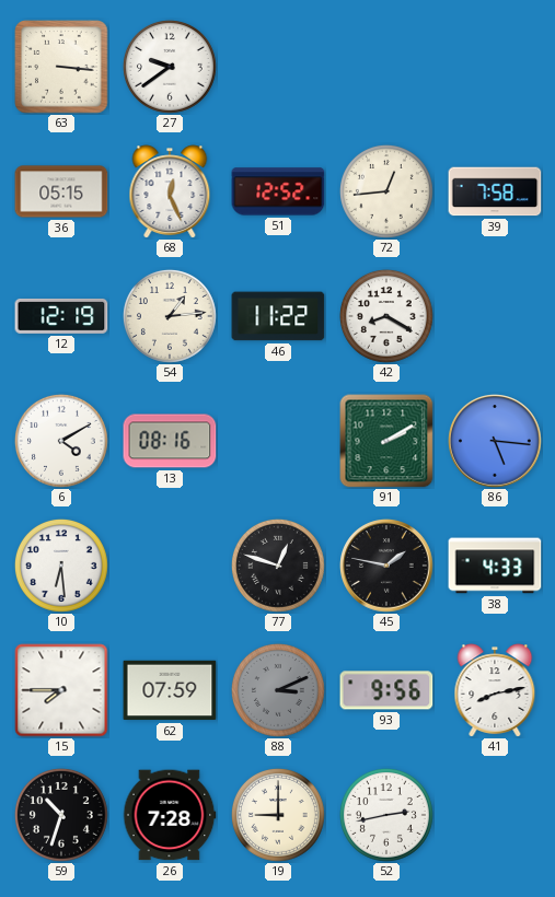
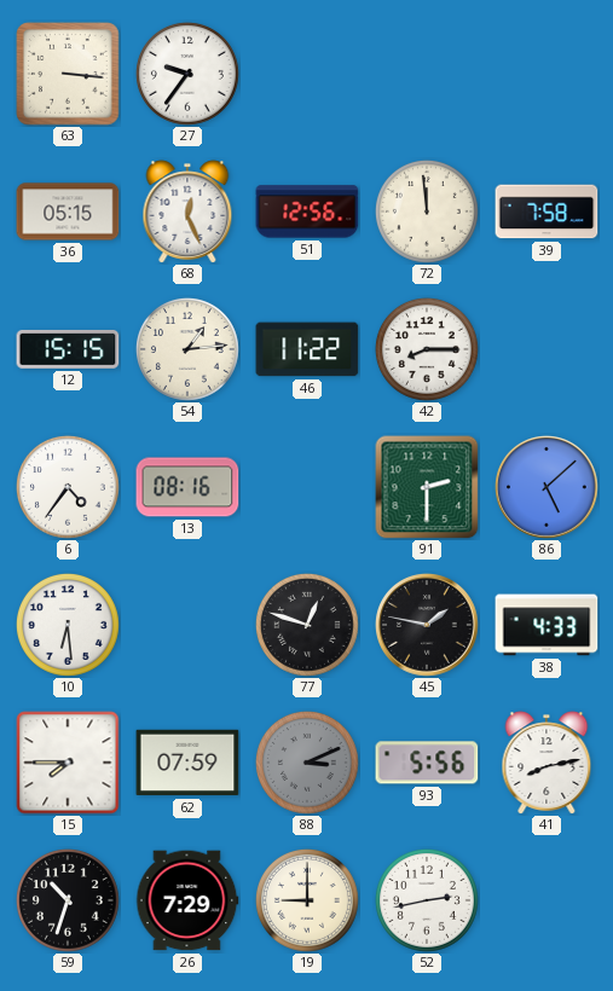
27: 9:39 -> 9:36
51: 12:52 -> 12:56
72: 12:44 -> 11:59
12: 12:19 -> 15:15
42: 8:20 -> 8:15
6: 4:10 -> 4:36
91: 2:10 -> 2:30
86: 5:16 -> 5:08
93: 9:56 -> 5:56
26: 7:28 -> 7:29
